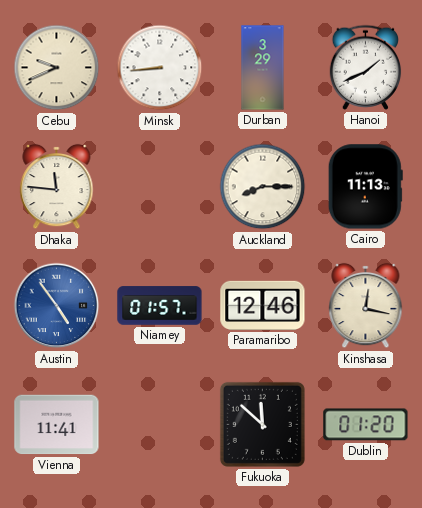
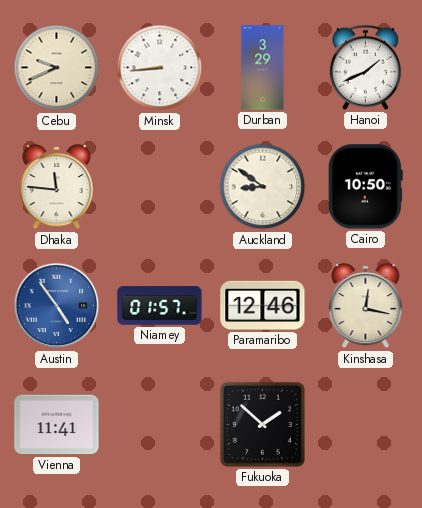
Auckland: 8:15 -> 8:51
Cairo: 11:13 -> 10:50
Fukuoka: 11:52 -> 1:52
Dublin: 01:20 -> none
